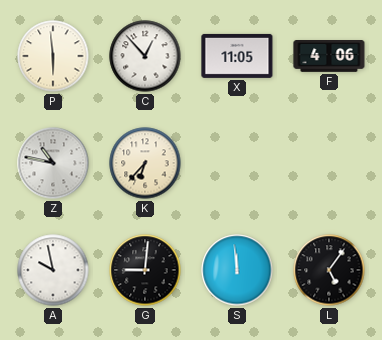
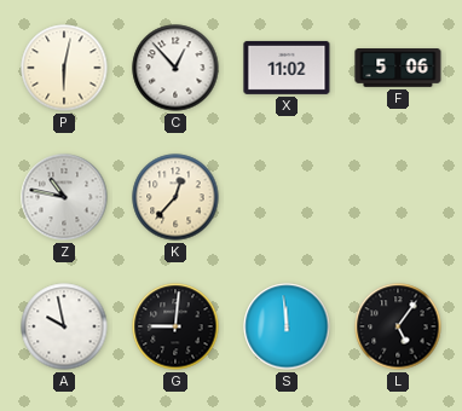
P: 5:59 -> 6:02
X: 11:05 -> 11:02
F: 4:06 -> 5:06
K: 6:37 -> 12:37
